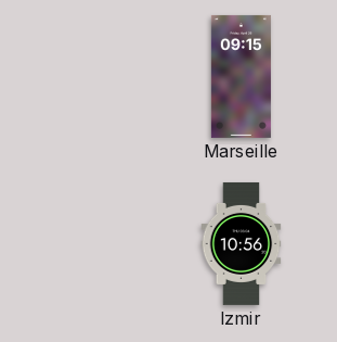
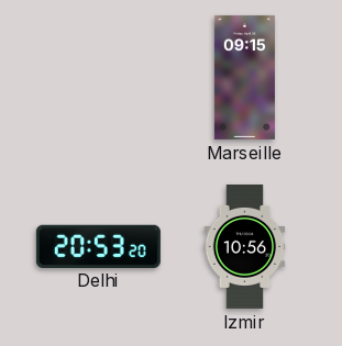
Delhi: none -> 20:53
